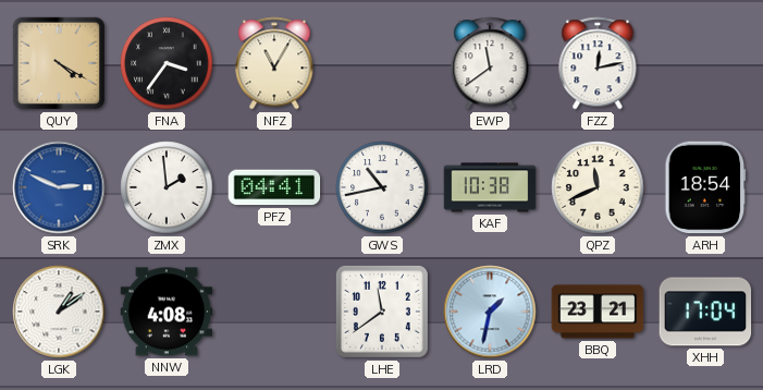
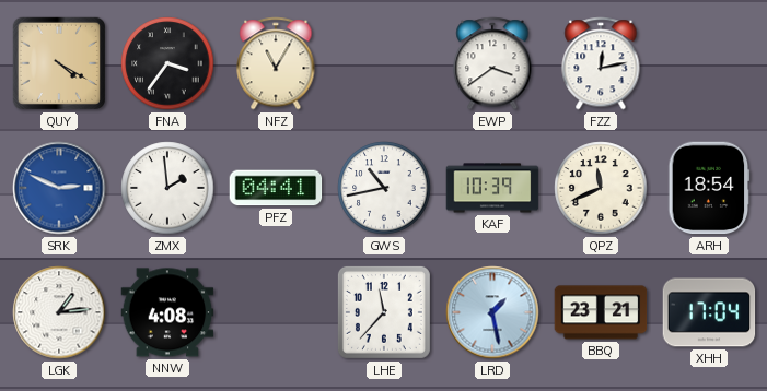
EWP: 11:39 -> 3:39
KAF: 10:38 -> 10:39
LGK: 1:09 -> 1:14
LHE: 11:39 -> 11:37
LRD: 1:32 -> 1:28
